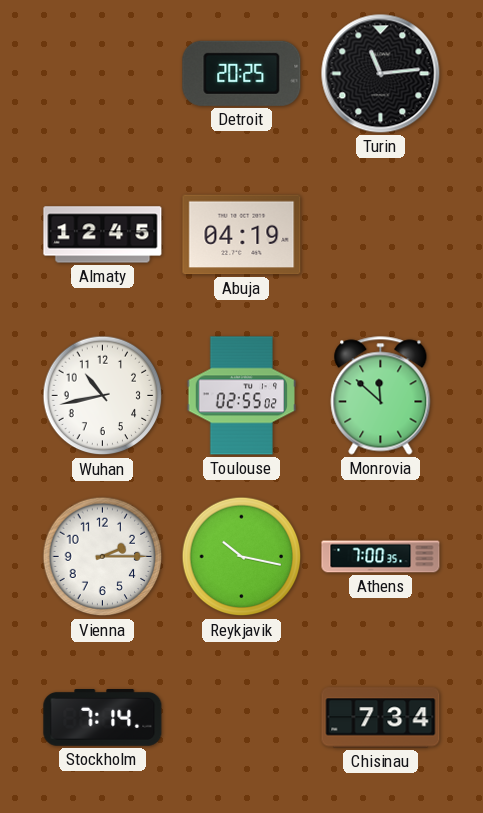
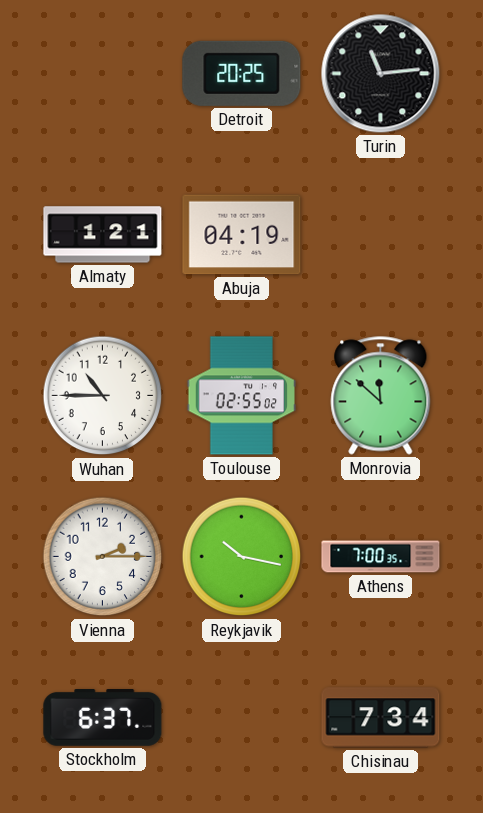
Almaty: 12:45 -> 1:21
Wuhan: 10:43 -> 10:45
Stockholm: 7:14 -> 6:37
